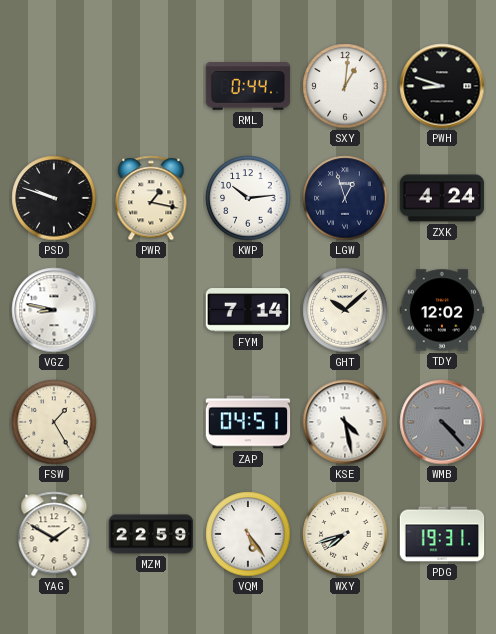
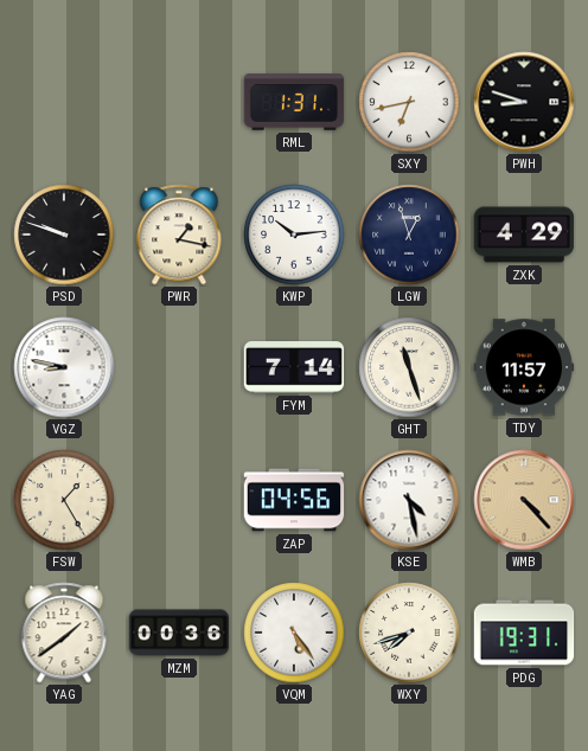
RML: 0:44 -> 1:31
SXY: 1:01 -> 6:43
ZXK: 4:24 -> 4:29
GHT: 10:08 -> 11:27
TDY: 12:02 -> 11:57
ZAP: 04:51 -> 04:56
WMB dial: grey -> champagne
YAG: 1:50 -> 1:39
MZM: 22:59 -> 00:36
